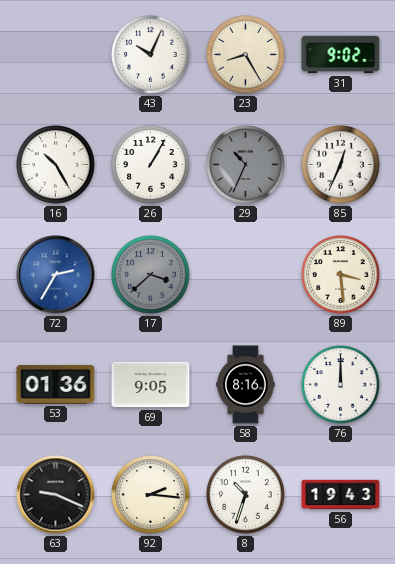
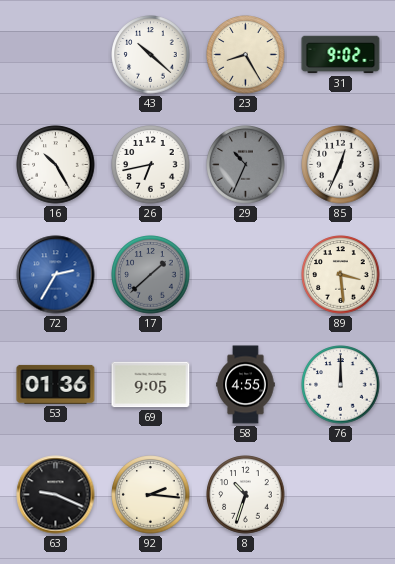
43: 10:04 -> 10:22
26: 1:05 -> 6:43
17: 3:38 -> 1:38
58: 8:16 -> 4:55
56: 19:43 -> none
